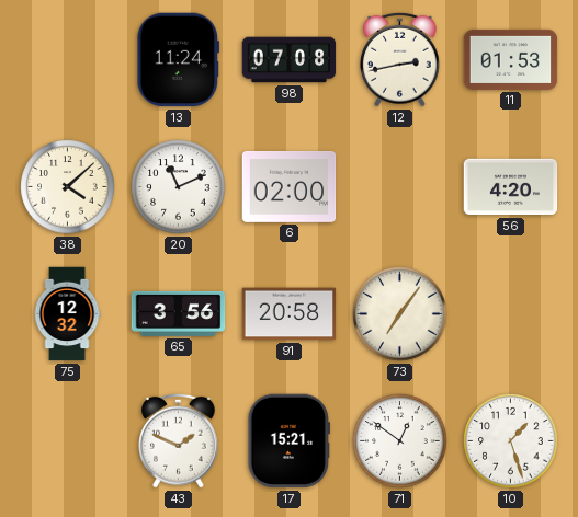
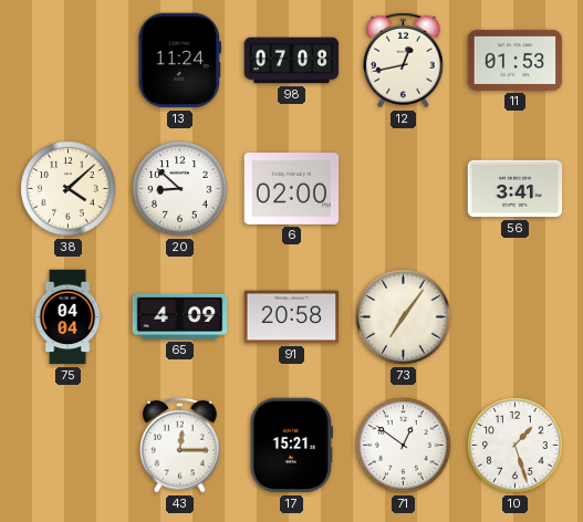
12: 2:43 -> 12:43
20: 11:11 -> 8:52
56: 4:20 -> 3:41
75: 12:32 -> 04:04
65: 3:56 -> 4:09
43: 1:49 -> 12:15
